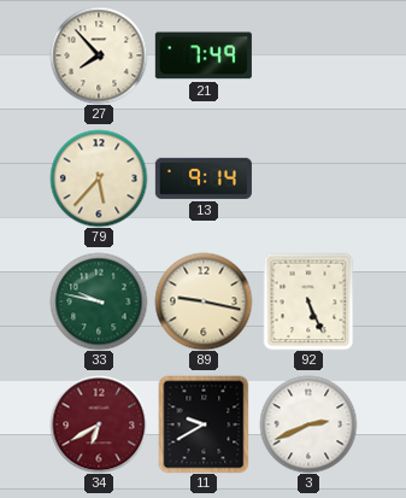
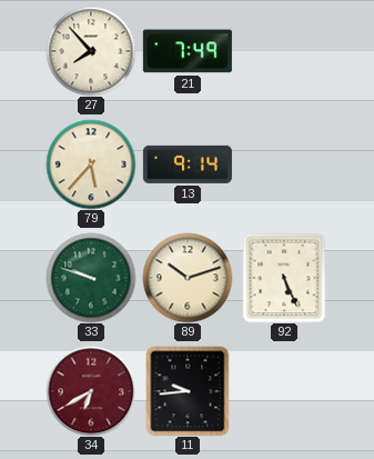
33: 9:47 -> 9:48
89: 9:17 -> 10:12
11: 9:40 -> 9:44
3: 2:41 -> none
